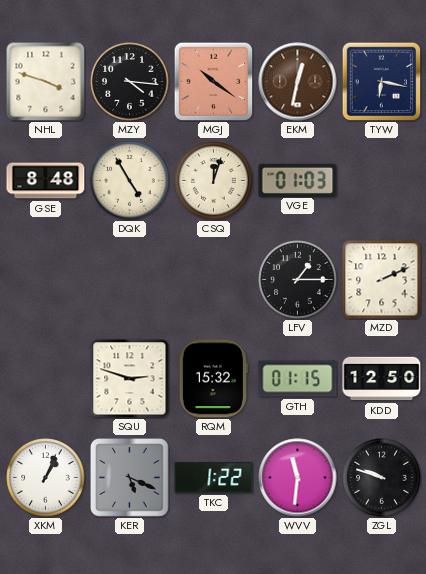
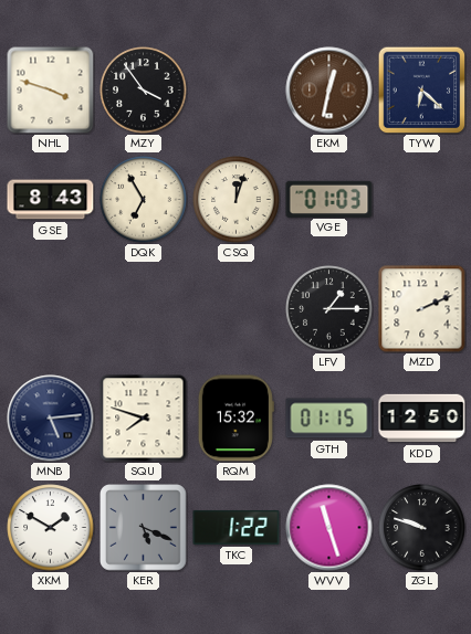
MZY: 4:16 -> 3:54
MGJ: 10:21 -> none
TYW: 6:17 -> 6:22
GSE: 8:48 -> 8:43
DQK: 4:55 -> 6:55
MNB: none -> 5:14
SQU: 2:48 -> 7:48
XKM: 1:04 -> 1:50
WVV: 11:31 -> 11:27
